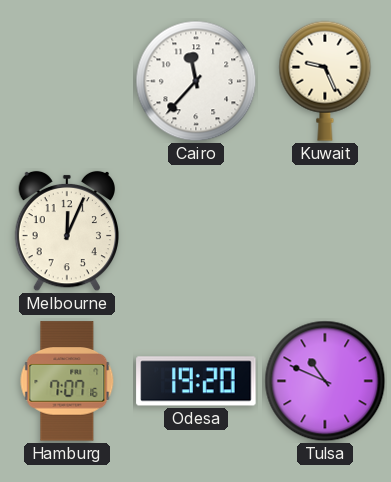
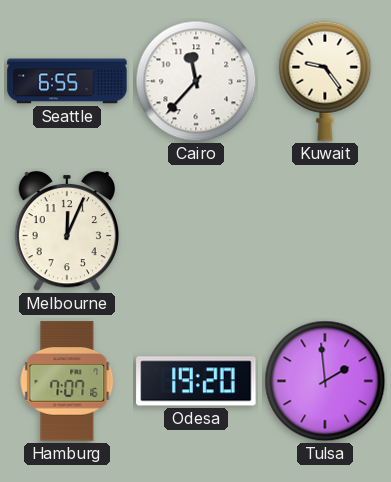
Seattle: none -> 6:55
Kuwait: 9:26 -> 9:24
Tulsa: 10:49 -> 1:59
